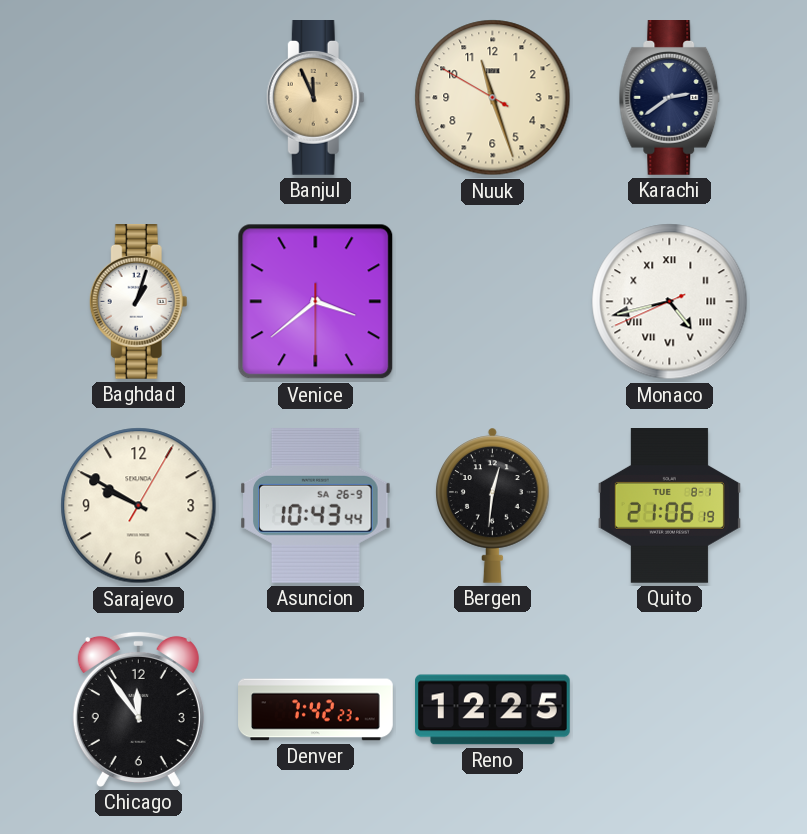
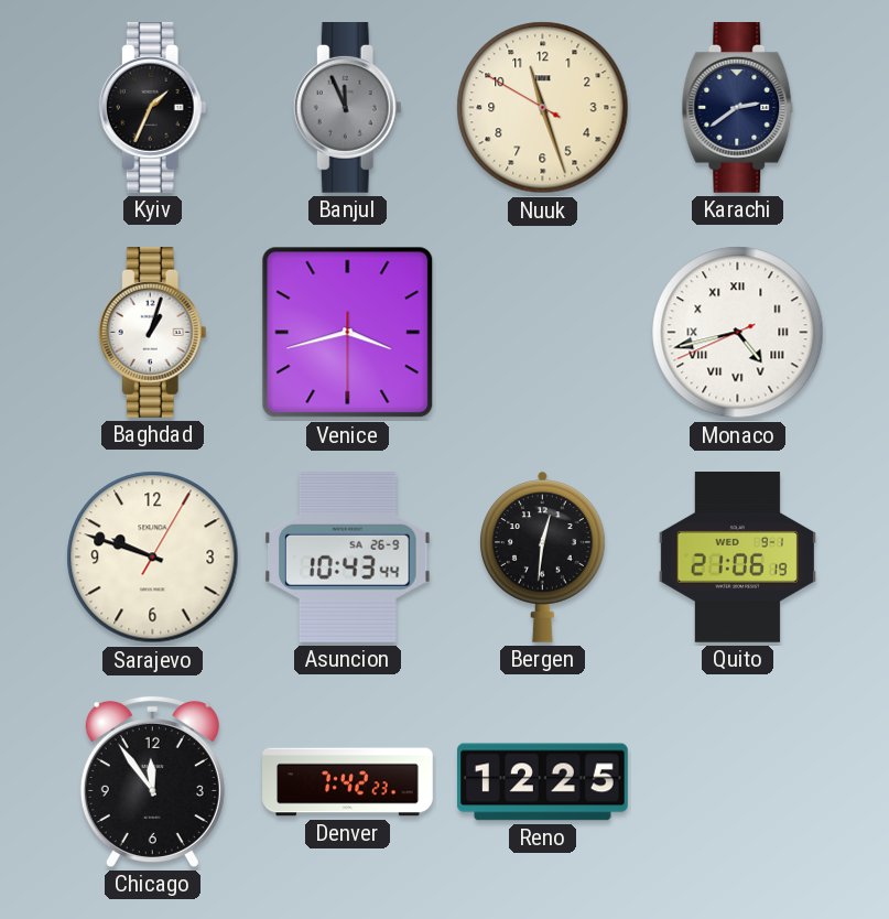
Kyiv: none -> 1:34
Banjul dial: champagne -> grey
Venice: 3:38 -> 3:42
Sarajevo: 9:50 -> 9:48
Quito date: TUE 8-1 -> WED 9-1
